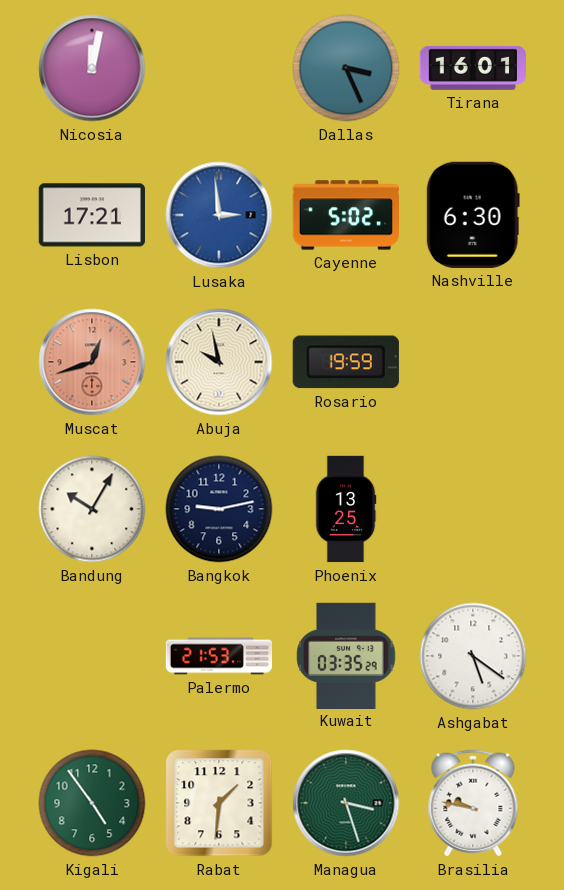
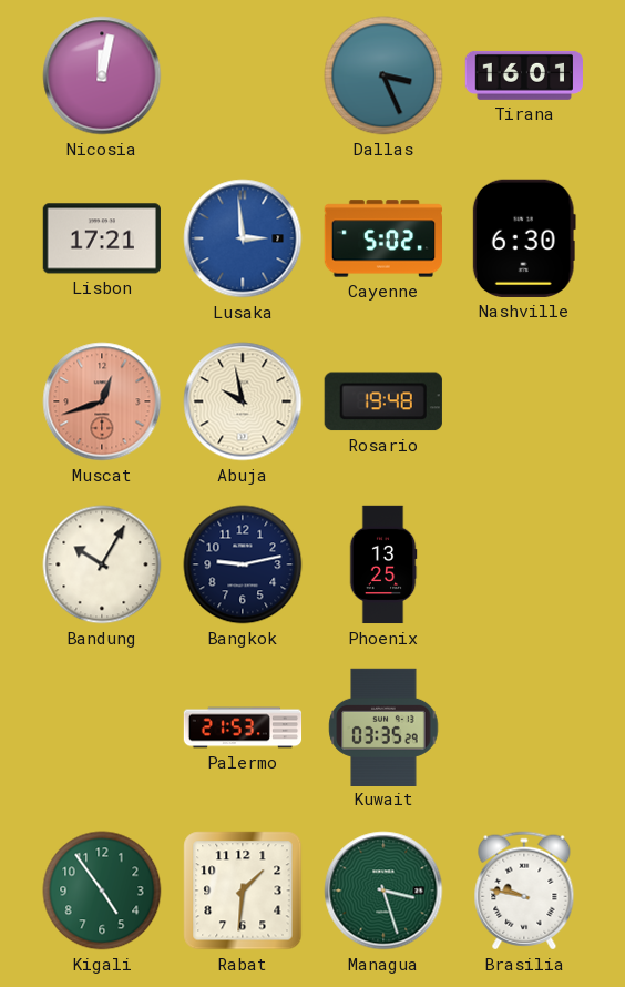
Rosario: 19:59 -> 19:48
Ashgabat: 5:21 -> none
